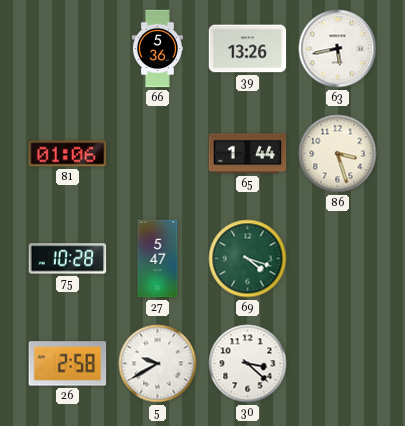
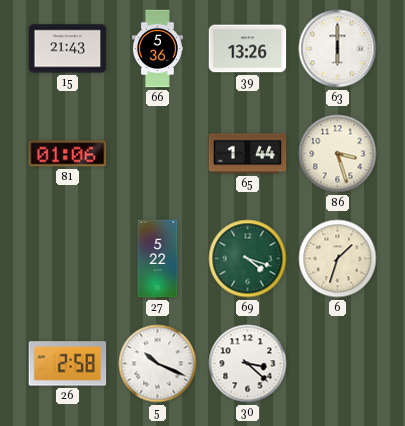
15: none -> 21:43
63: 5:43 -> 6:00
75: 10:28 -> none
27: 5:47 -> 5:22
6: none -> 1:33
5: 9:40 -> 10:19
